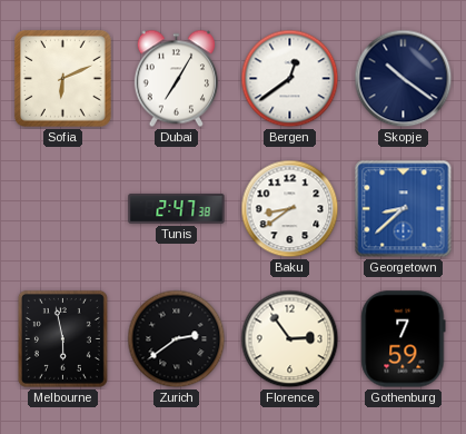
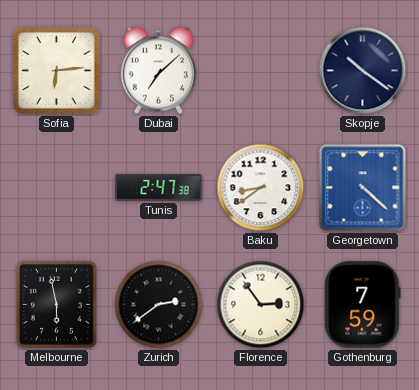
Sofia: 6:11 -> 6:14
Dubai: 7:05 -> 7:08
Bergen: 12:39 -> none
Georgetown: 8:38 -> 4:22
